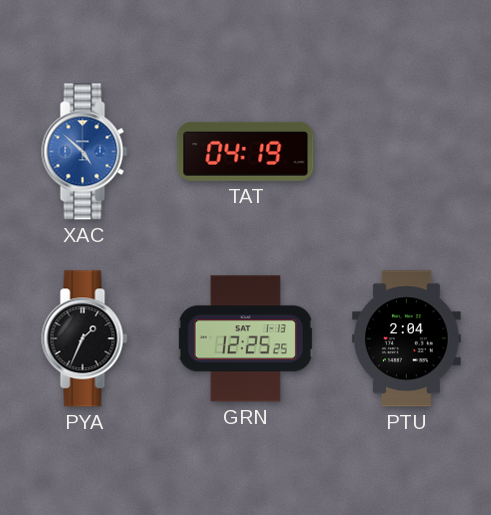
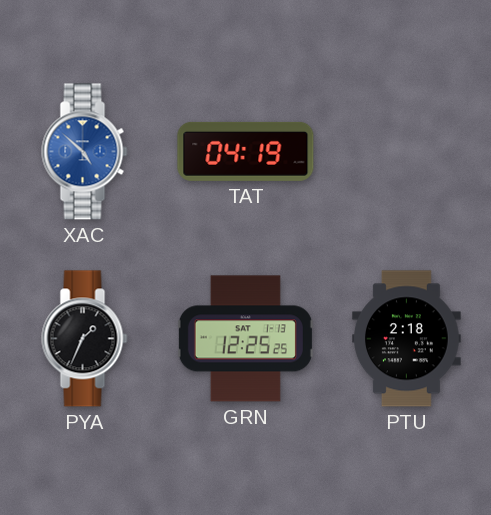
PTU: 2:04 -> 2:18
